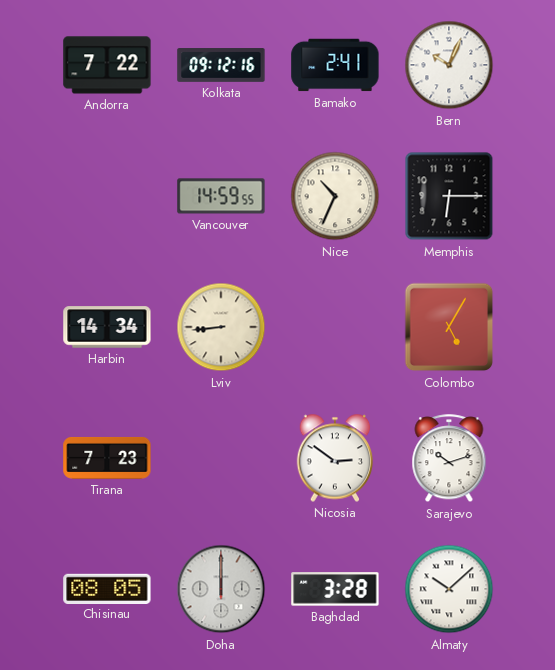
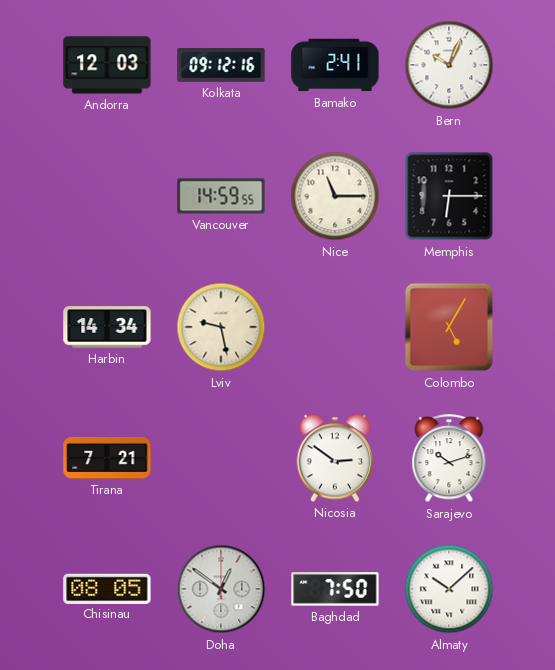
Andorra: 7:22 -> 12:03
Nice: 10:34 -> 11:15
Lviv: 8:44 -> 9:28
Tirana: 7:23 -> 7:21
Doha: 12:00 -> 12:51
Baghdad: 3:28 -> 7:50
